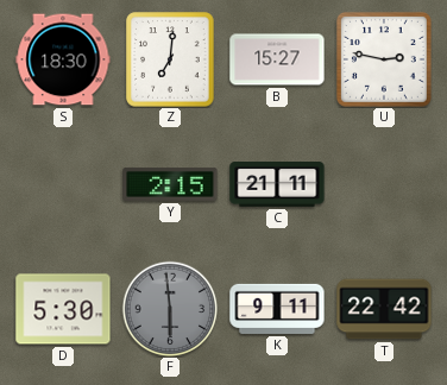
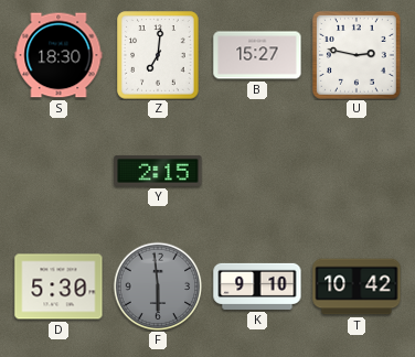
C: 21:11 -> none
K: 9:11 -> 9:10
T: 22:42 -> 10:42
